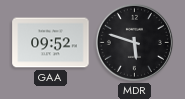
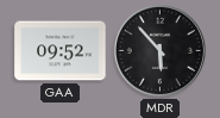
MDR: 5:48 -> 5:53
